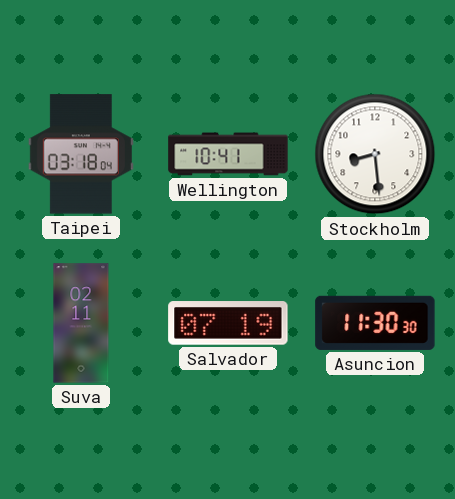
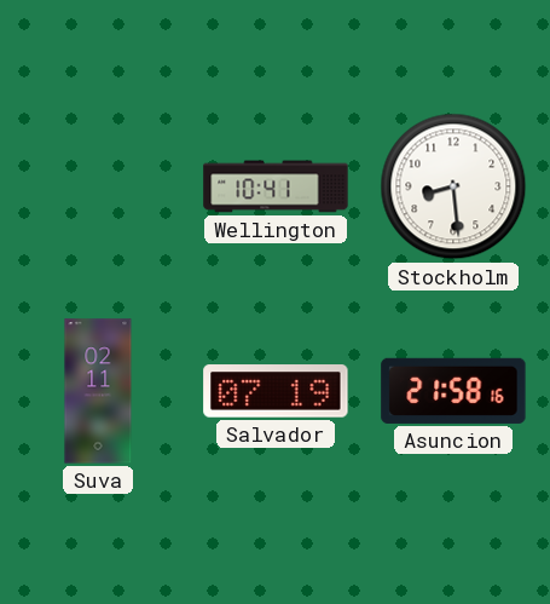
Taipei: 03:18 -> none
Asuncion: 11:30 -> 21:58
